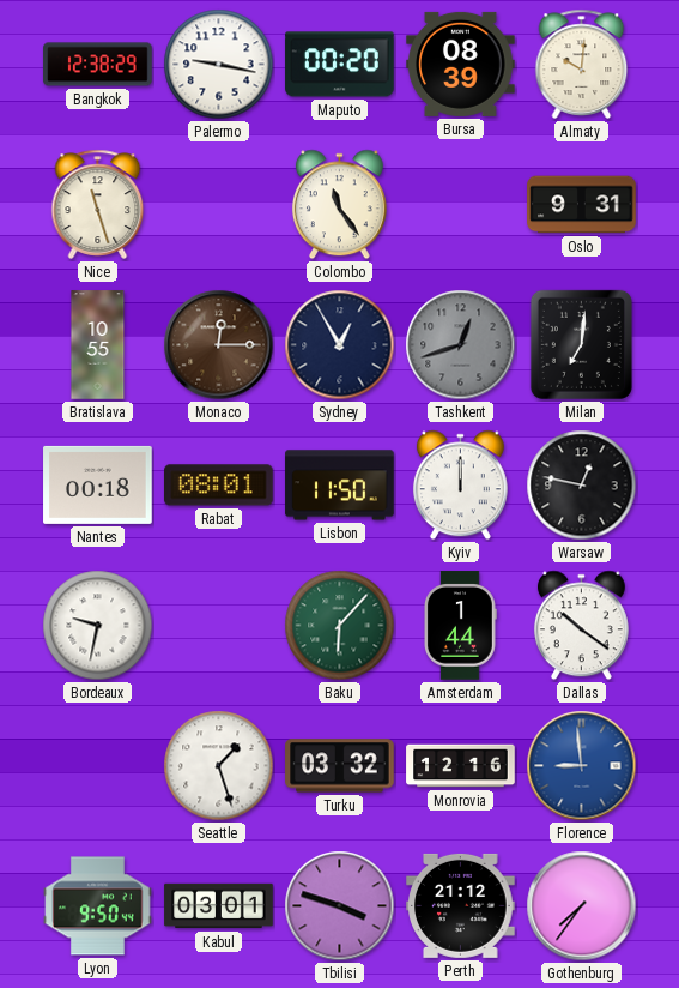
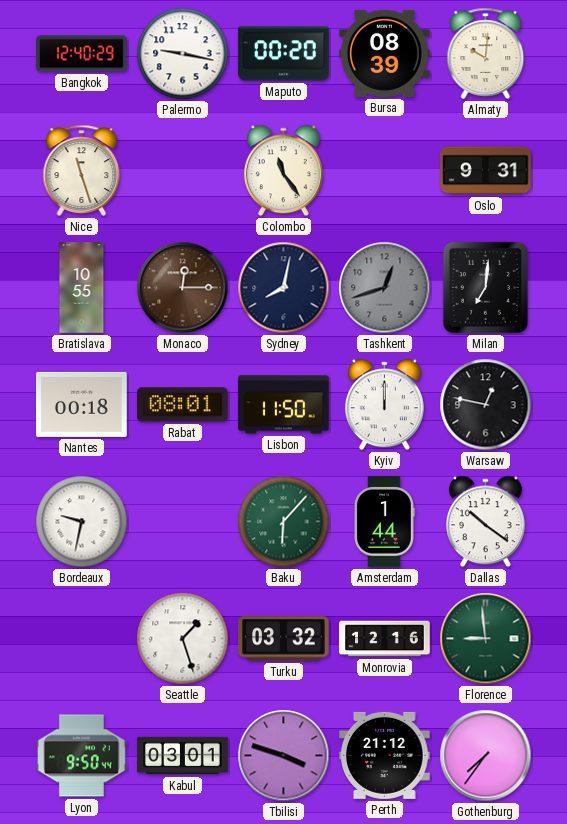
Bangkok: 12:38 -> 12:40
Sydney: 12:55 -> 8:02
Florence dial: blue -> green
